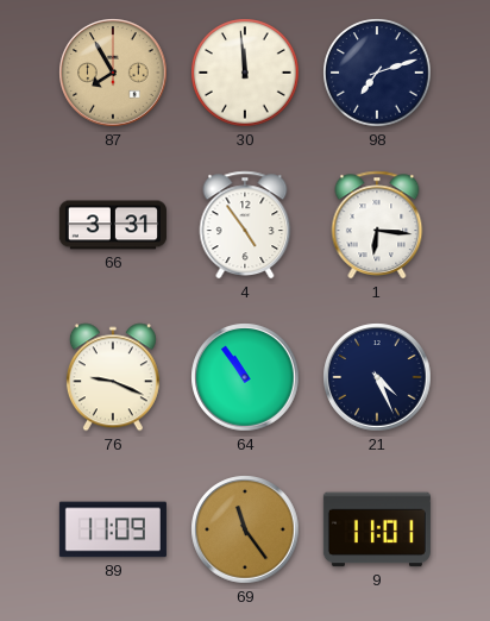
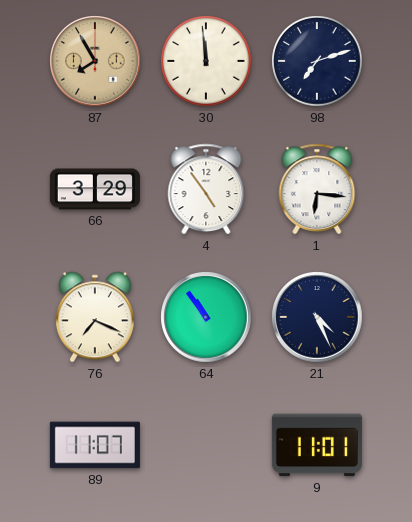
66: 3:31 -> 3:29
76: 9:19 -> 7:19
89: 11:09 -> 11:07
69: 11:24 -> none
